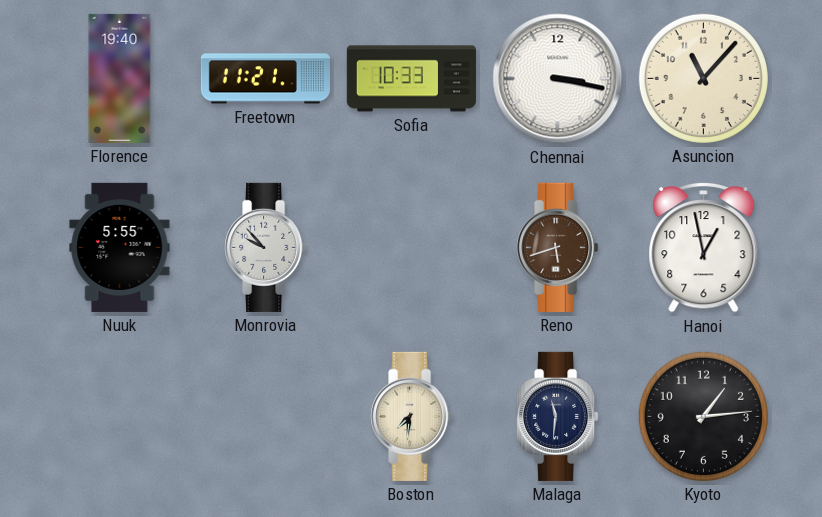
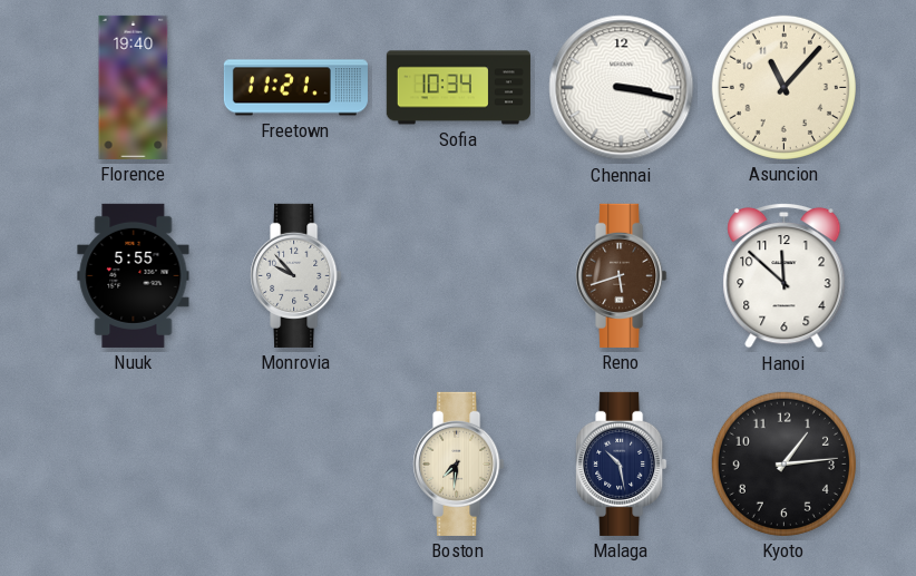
Sofia: 10:33 -> 10:34
Hanoi: 12:58 -> 11:52
Malaga: 11:31 -> 10:28
